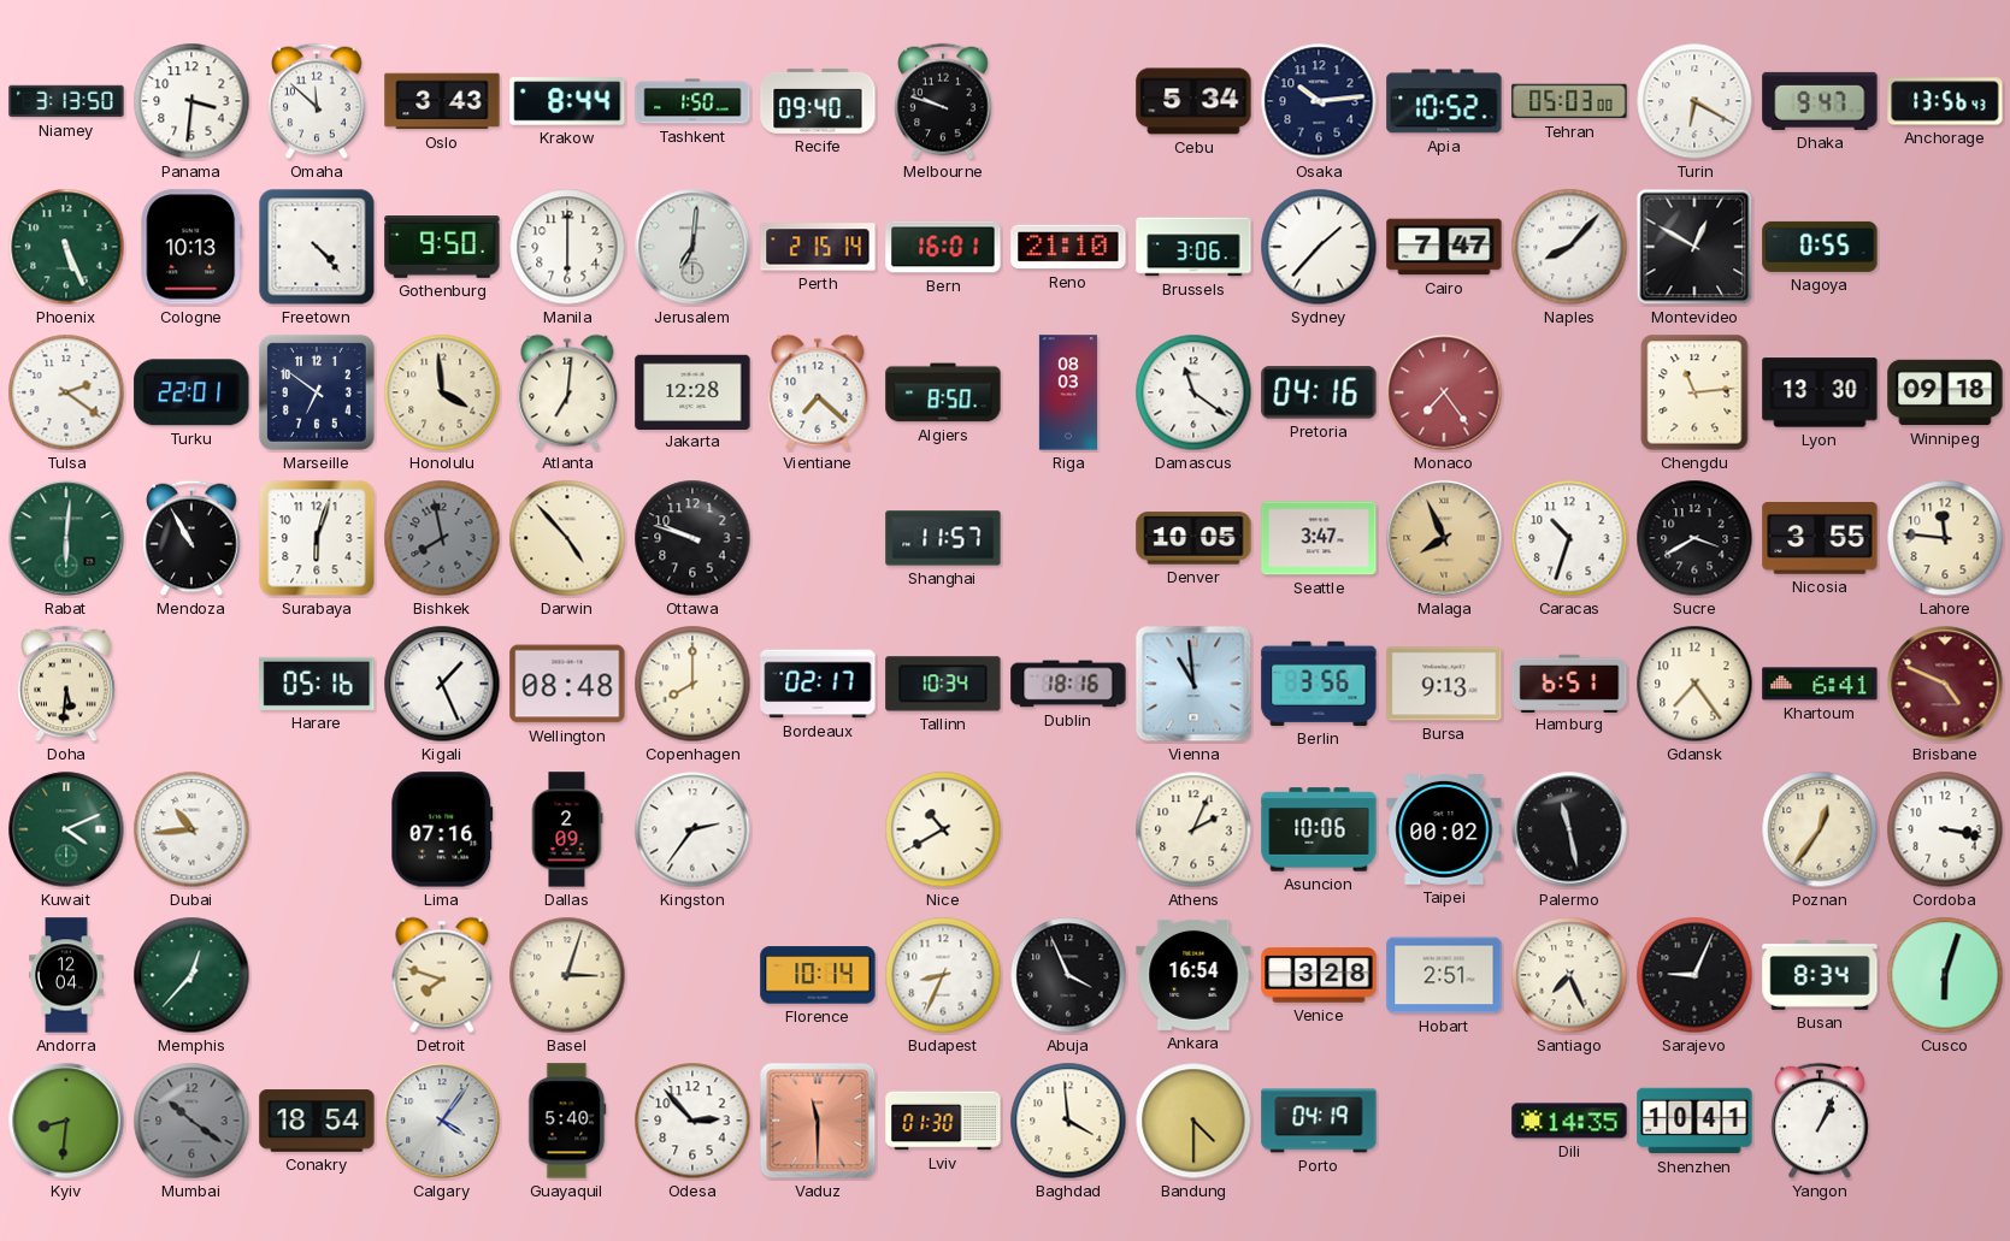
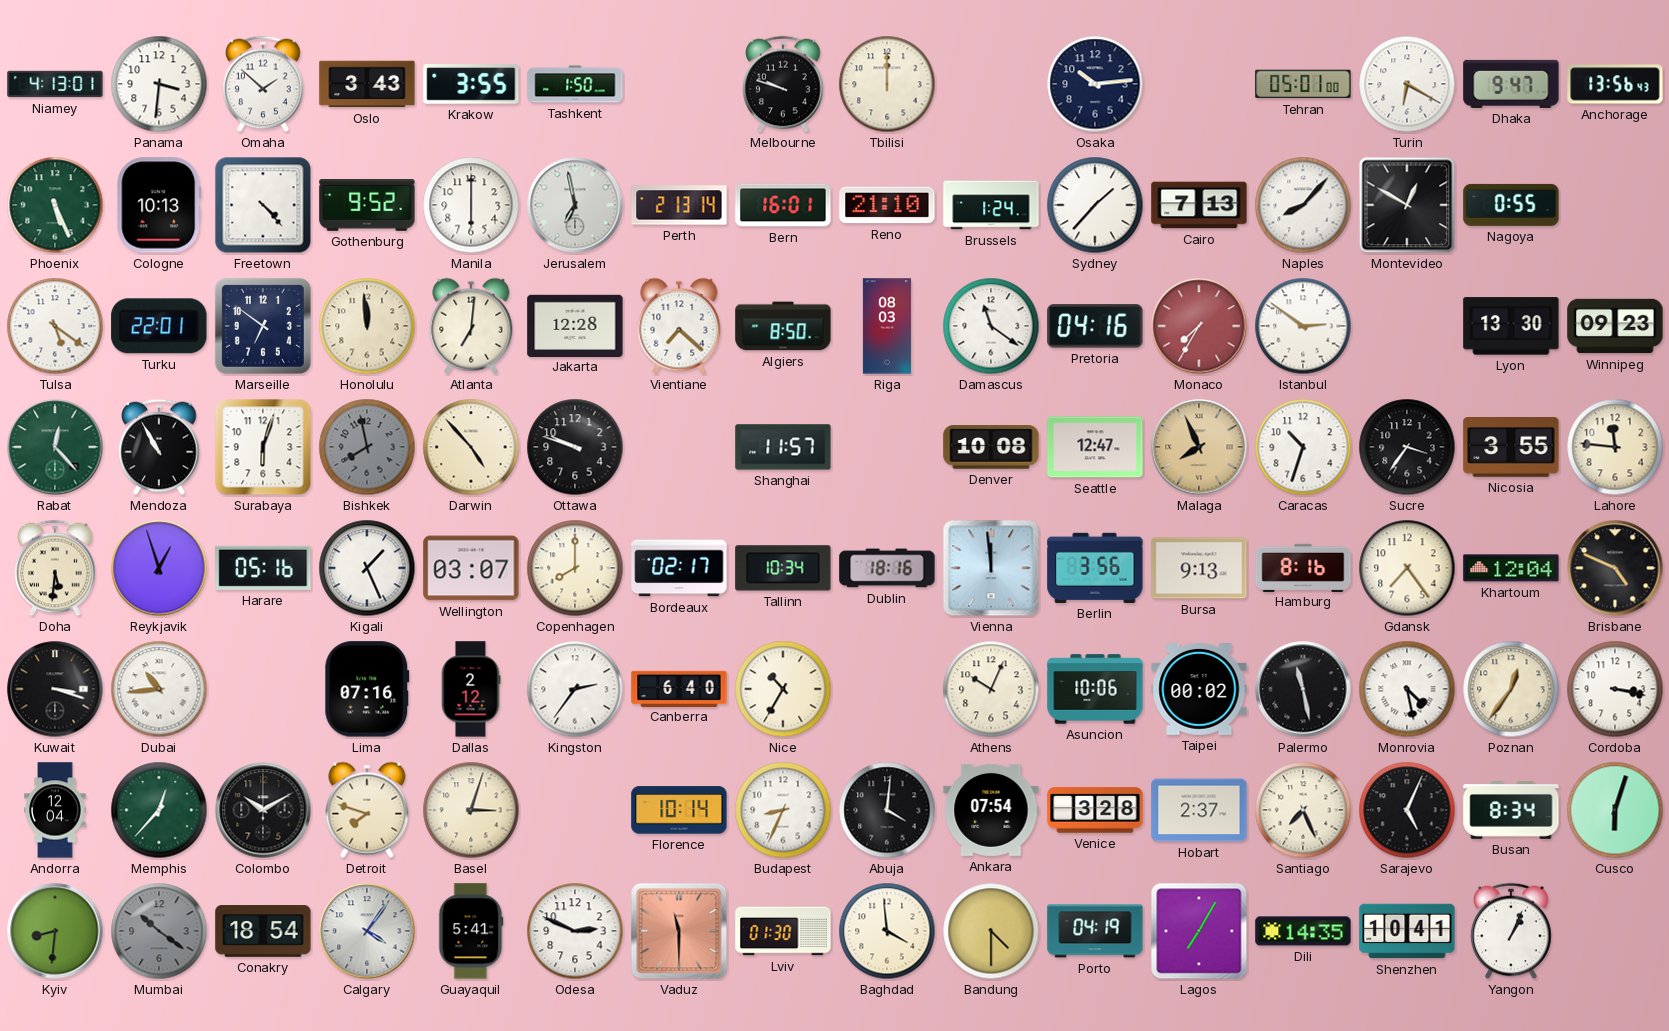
Niamey: 3:13 -> 4:13
Omaha: 11:52 -> 1:52
Krakow: 8:44 -> 3:55
Recife: 09:40 -> none
Tbilisi: none -> 12:00
Cebu: 5:34 -> none
Apia: 10:52 -> none
Tehran: 05:03 -> 05:01
Gothenburg: 9:50 -> 9:52
Jerusalem: 7:01 -> 6:58
Perth: 2:15 -> 2:13
Brussels: 3:06 -> 1:24
Cairo: 7:47 -> 7:13
Tulsa: 2:21 -> 5:21
Honolulu: 3:59 -> 11:59
Monaco: 7:24 -> 7:35
Istanbul: none -> 2:51
Chengdu: 11:14 -> none
Winnipeg: 09:18 -> 09:23
Rabat: 6:01 -> 12:23
Denver: 10:05 -> 10:08
Seattle: 3:47 -> 12:47
Sucre: 3:40 -> 3:36
Reykjavik: none -> 12:57
Wellington: 08:48 -> 03:07
Vienna: 10:59 -> 11:59
Hamburg: 6:51 -> 8:16
Khartoum: 6:41 -> 12:04
Brisbane dial: burgundy -> black
Kuwait: 4:11 -> 3:18
Kuwait dial: green -> black
Dallas: 2:09 -> 2:12
Canberra: none -> 6:40
Nice: 10:40 -> 10:35
Athens: 2:04 -> 10:04
Monrovia: none -> 4:28
Colombo: none -> 10:10
Abuja: 3:56 -> 4:01
Ankara: 16:54 -> 07:54
Hobart: 2:51 -> 2:37
Sarajevo: 9:04 -> 5:04
Guayaquil: 5:40 -> 5:41
Odesa: 2:53 -> 2:49
Lagos: none -> 7:05
